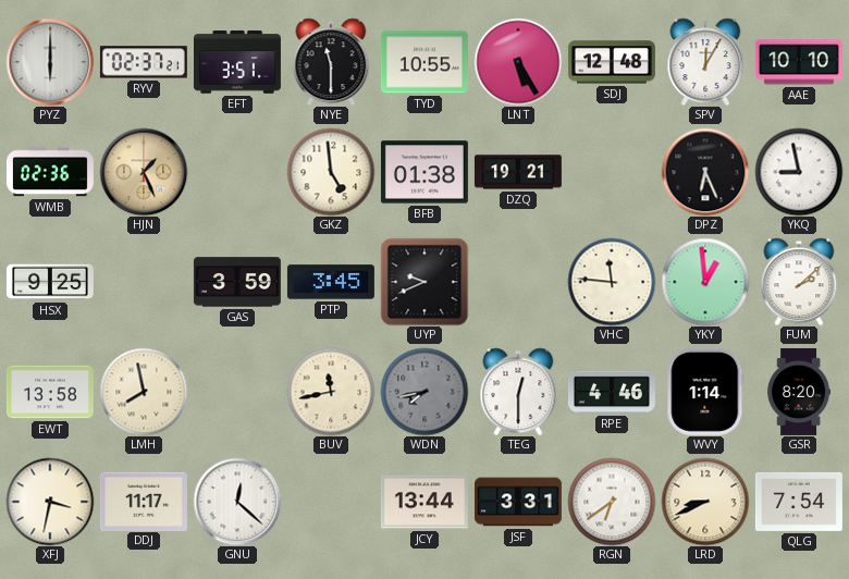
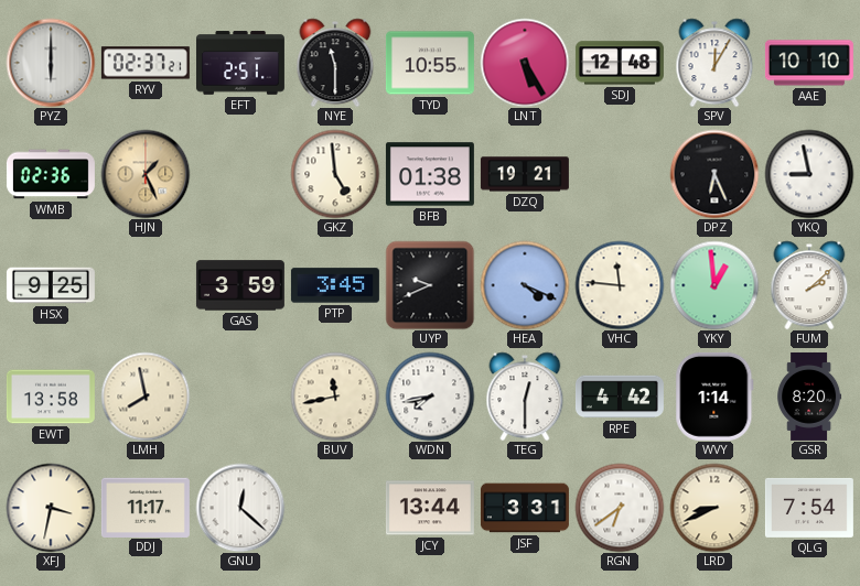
EFT: 3:51 -> 2:51
HEA: none -> 4:19
WDN dial: grey -> white
RPE: 4:46 -> 4:42
